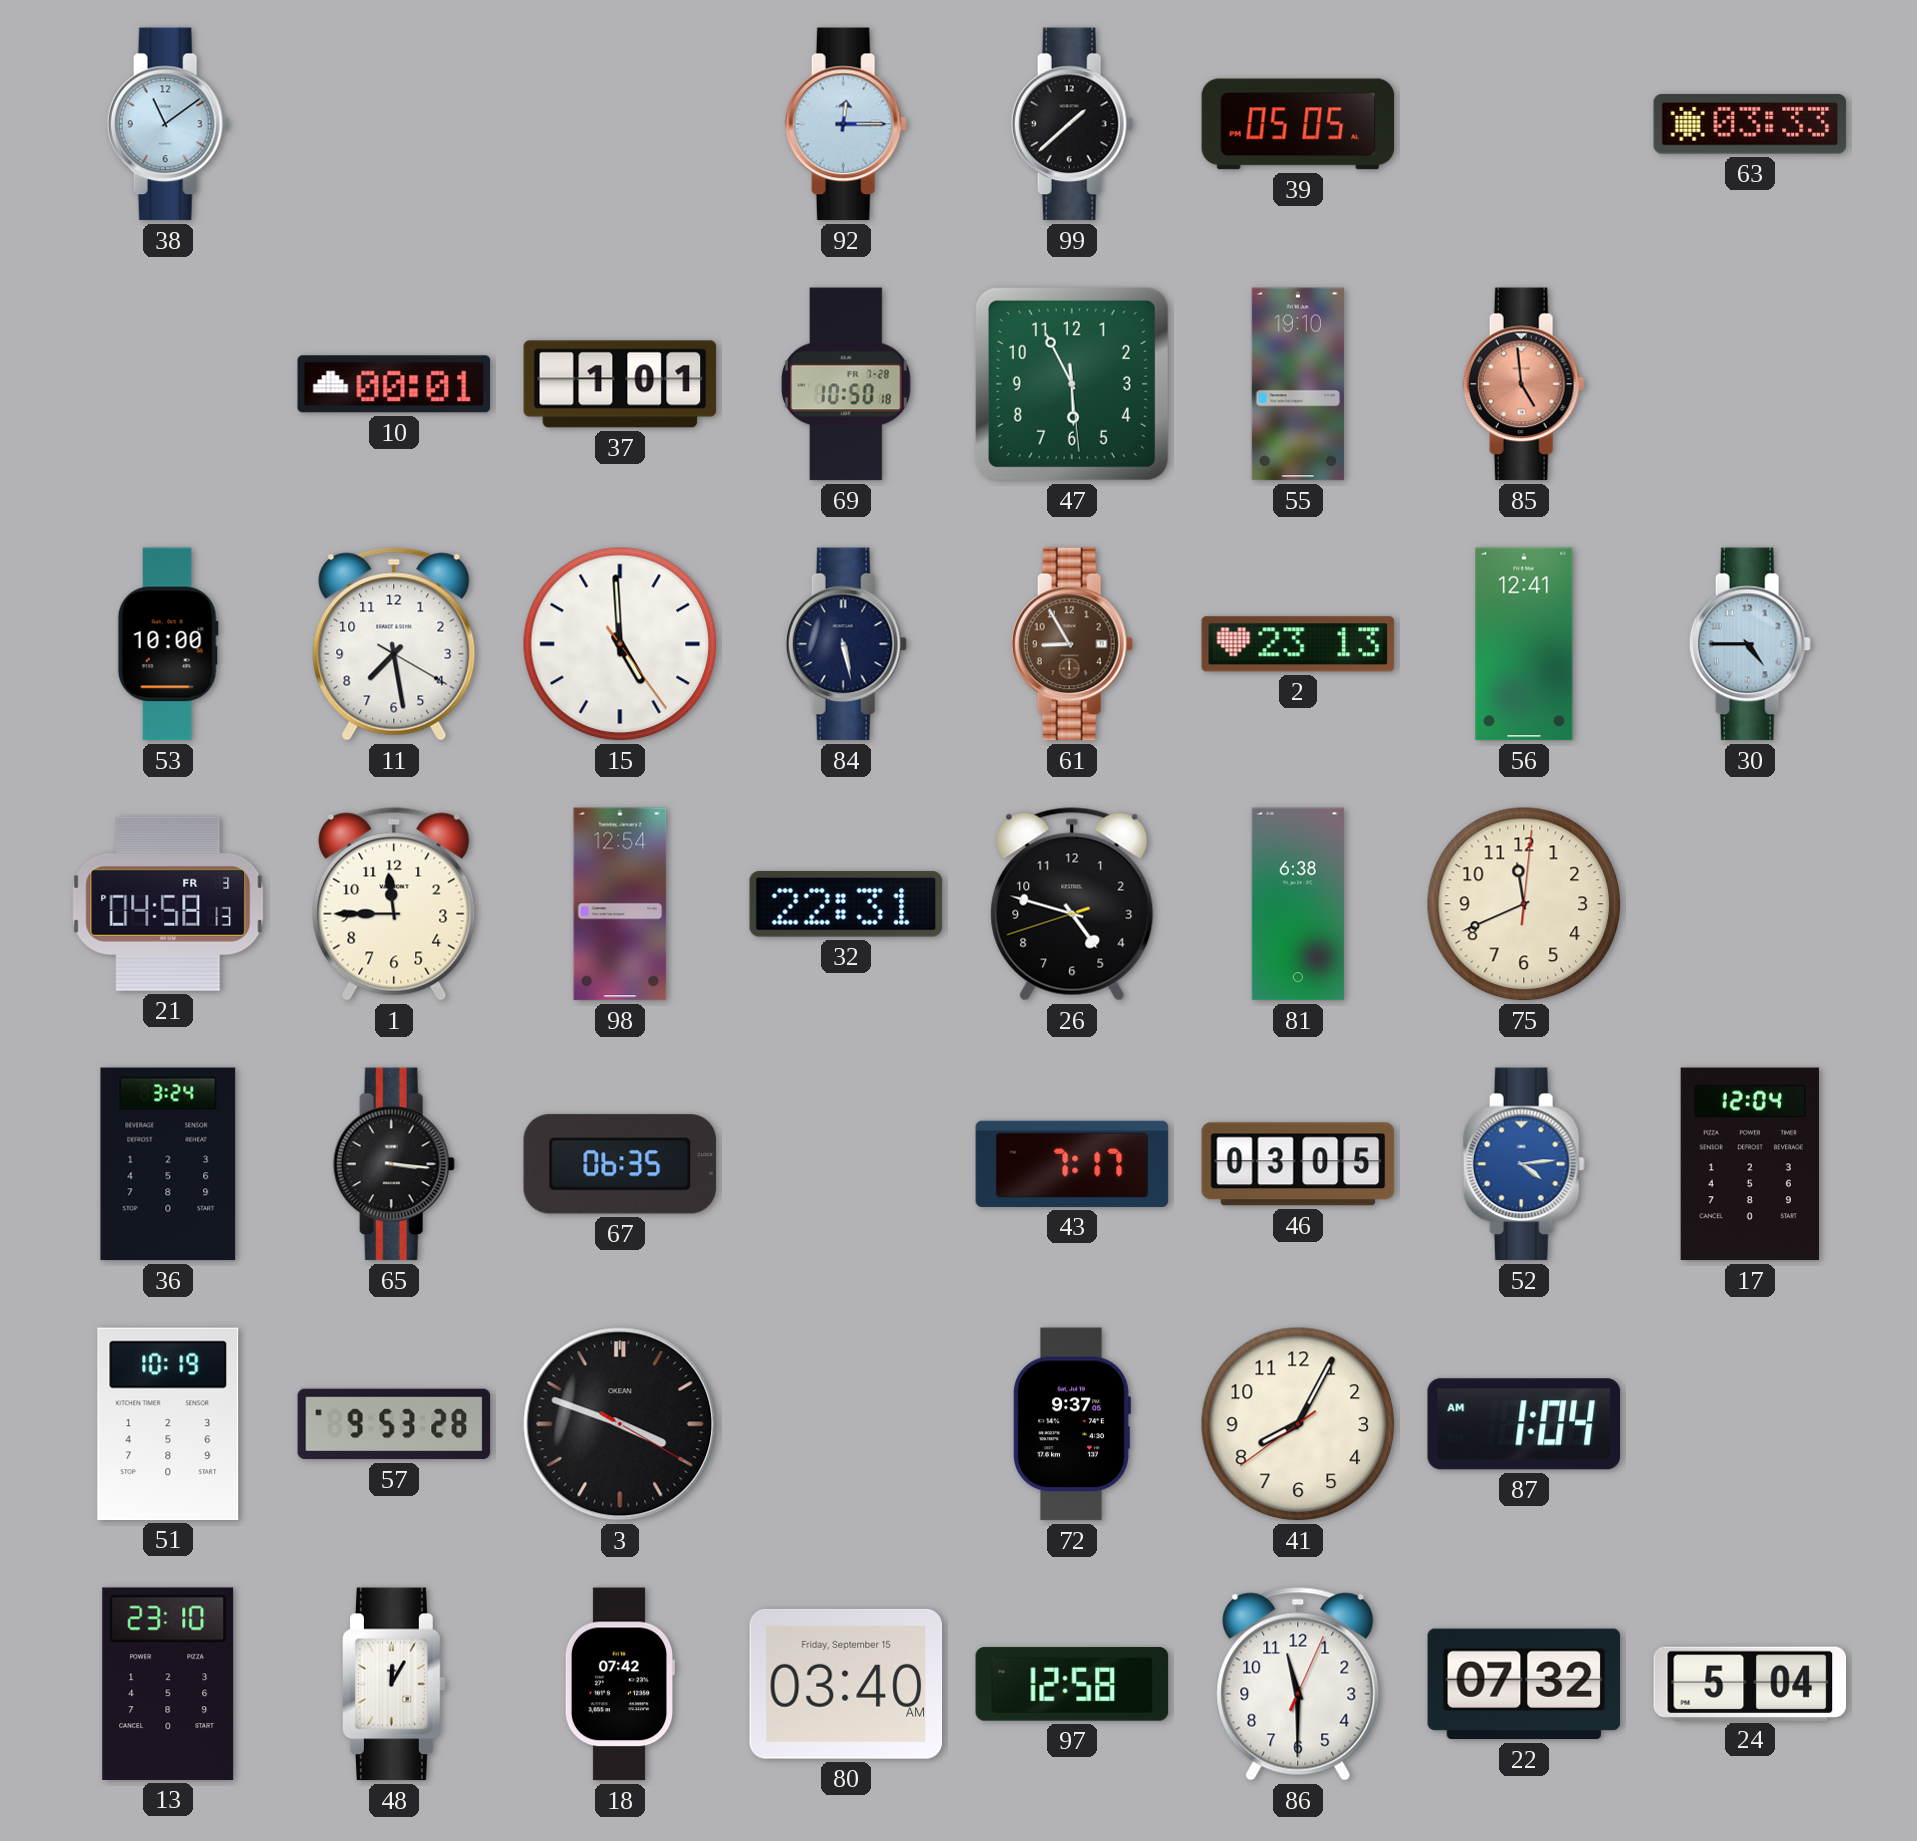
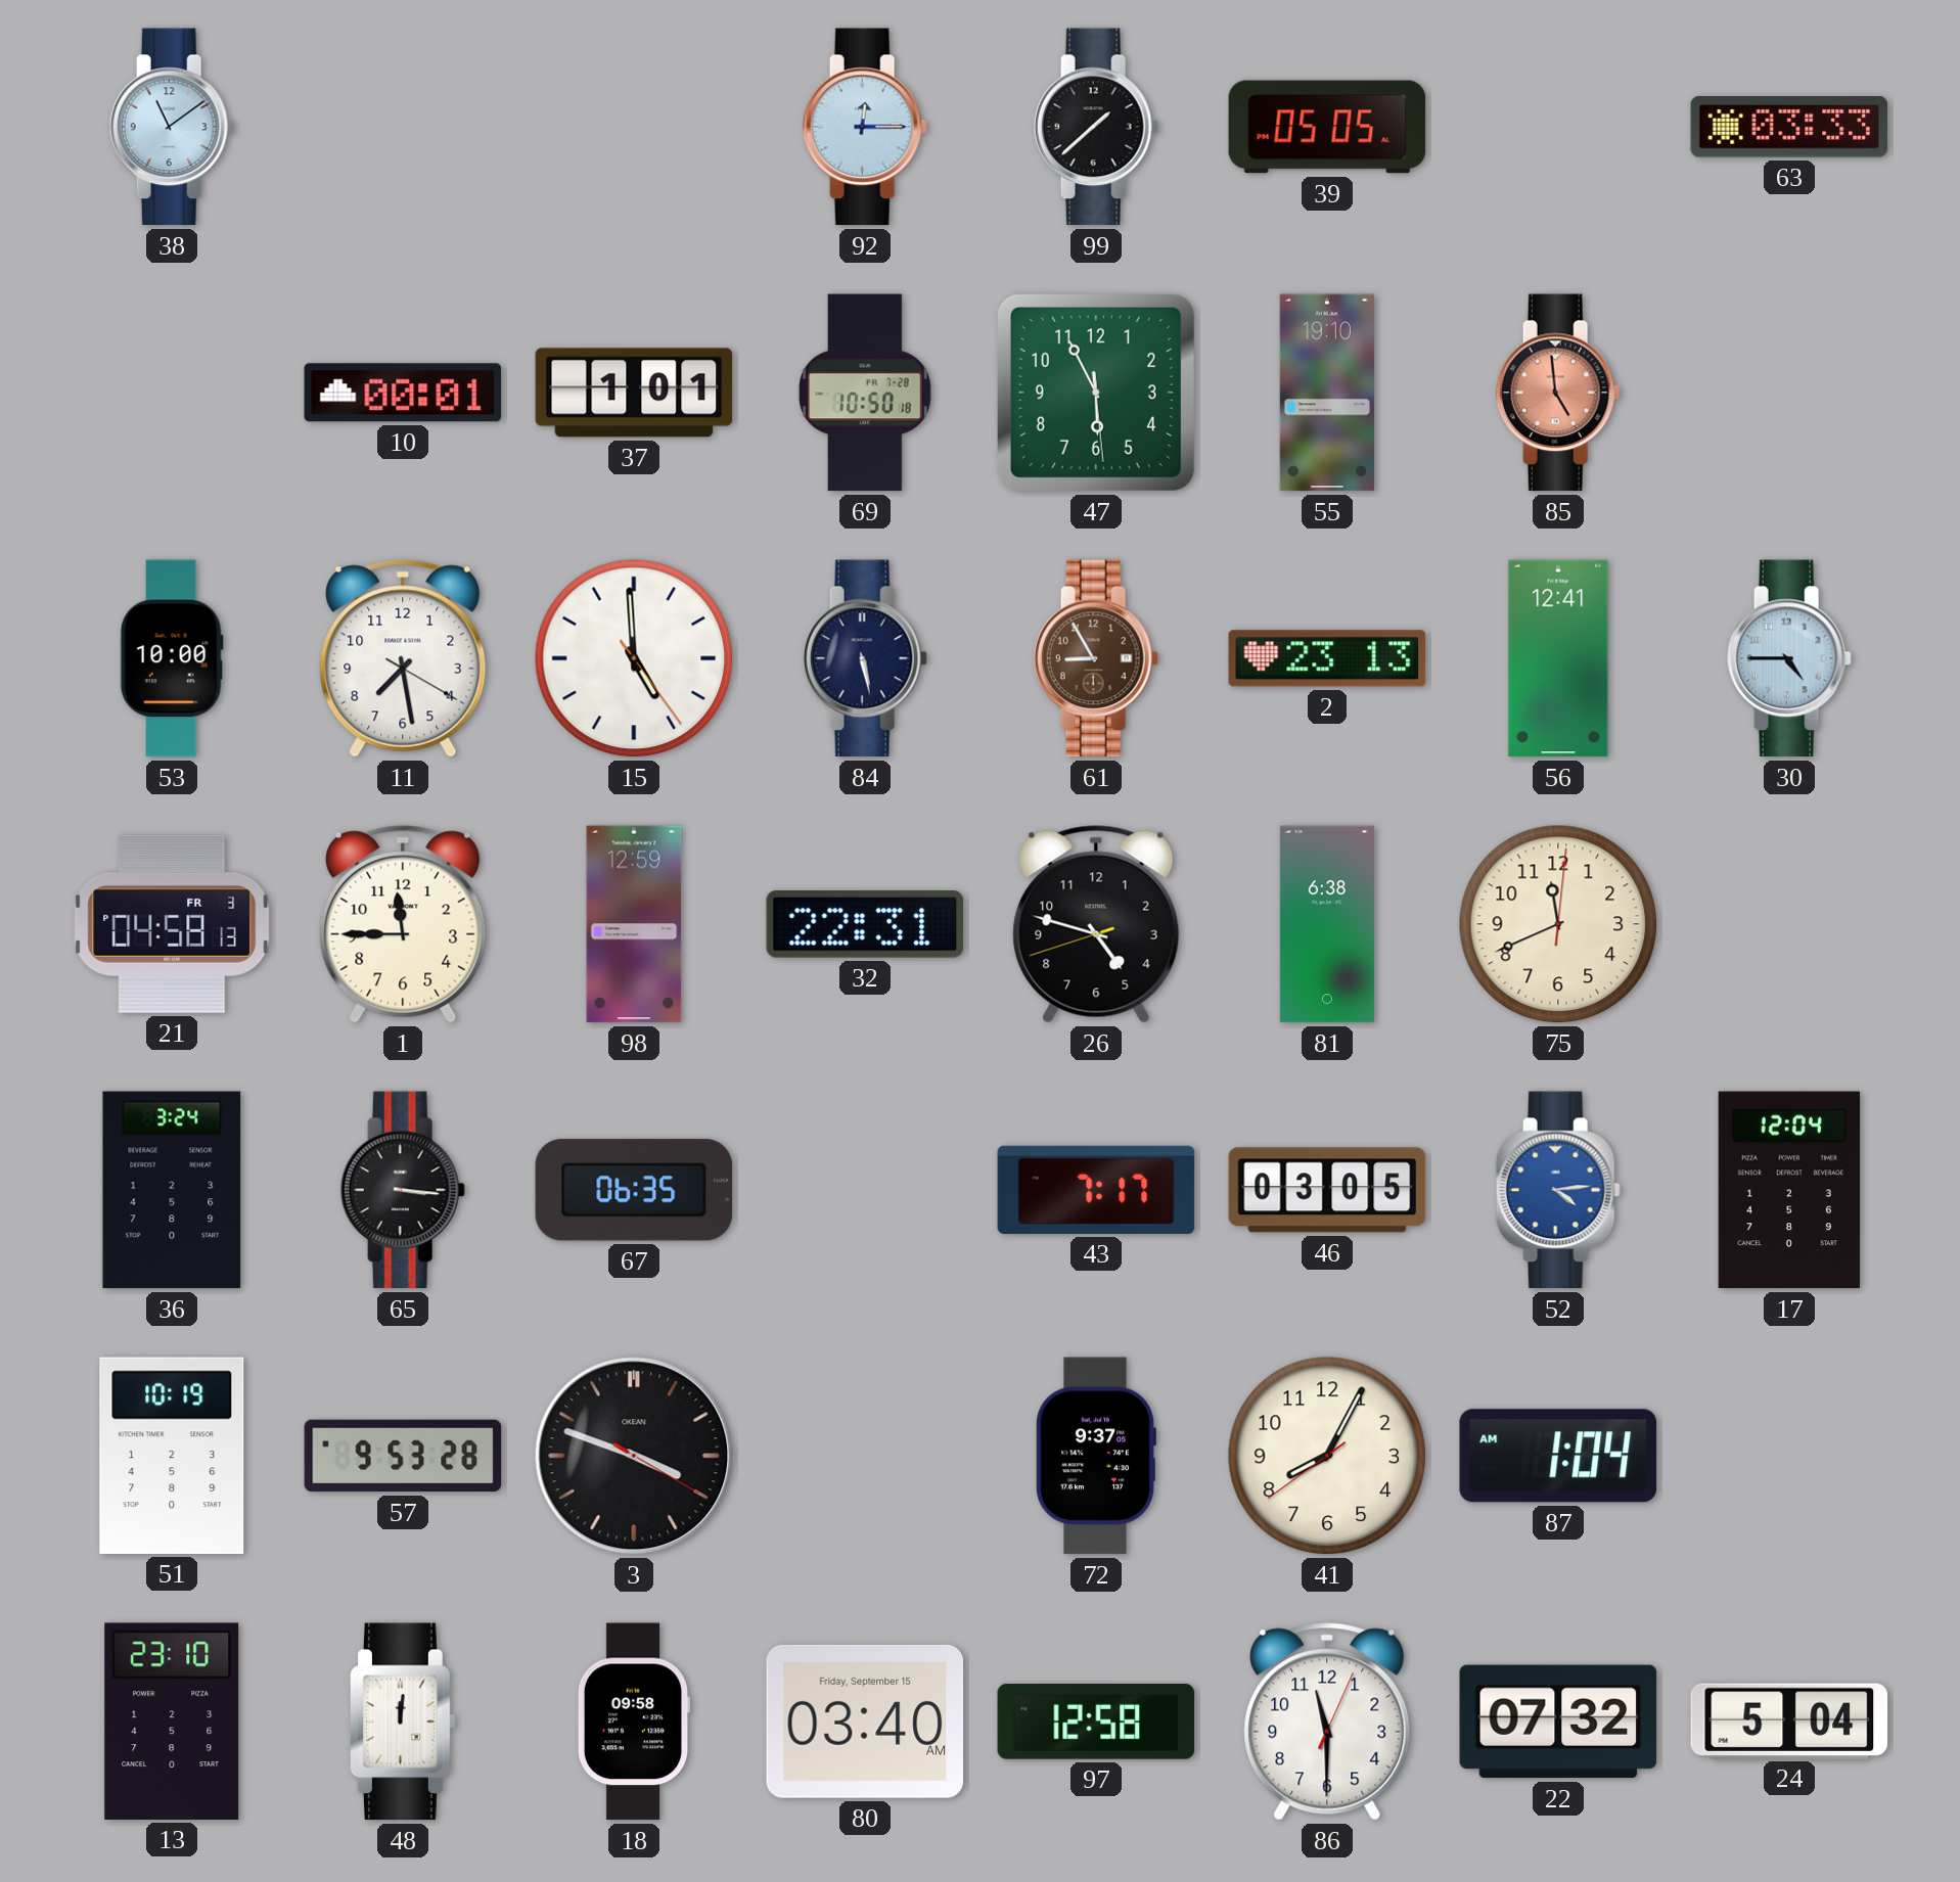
98: 12:54 -> 12:59
48: 12:05 -> 12:01
18: 07:42 -> 09:58
